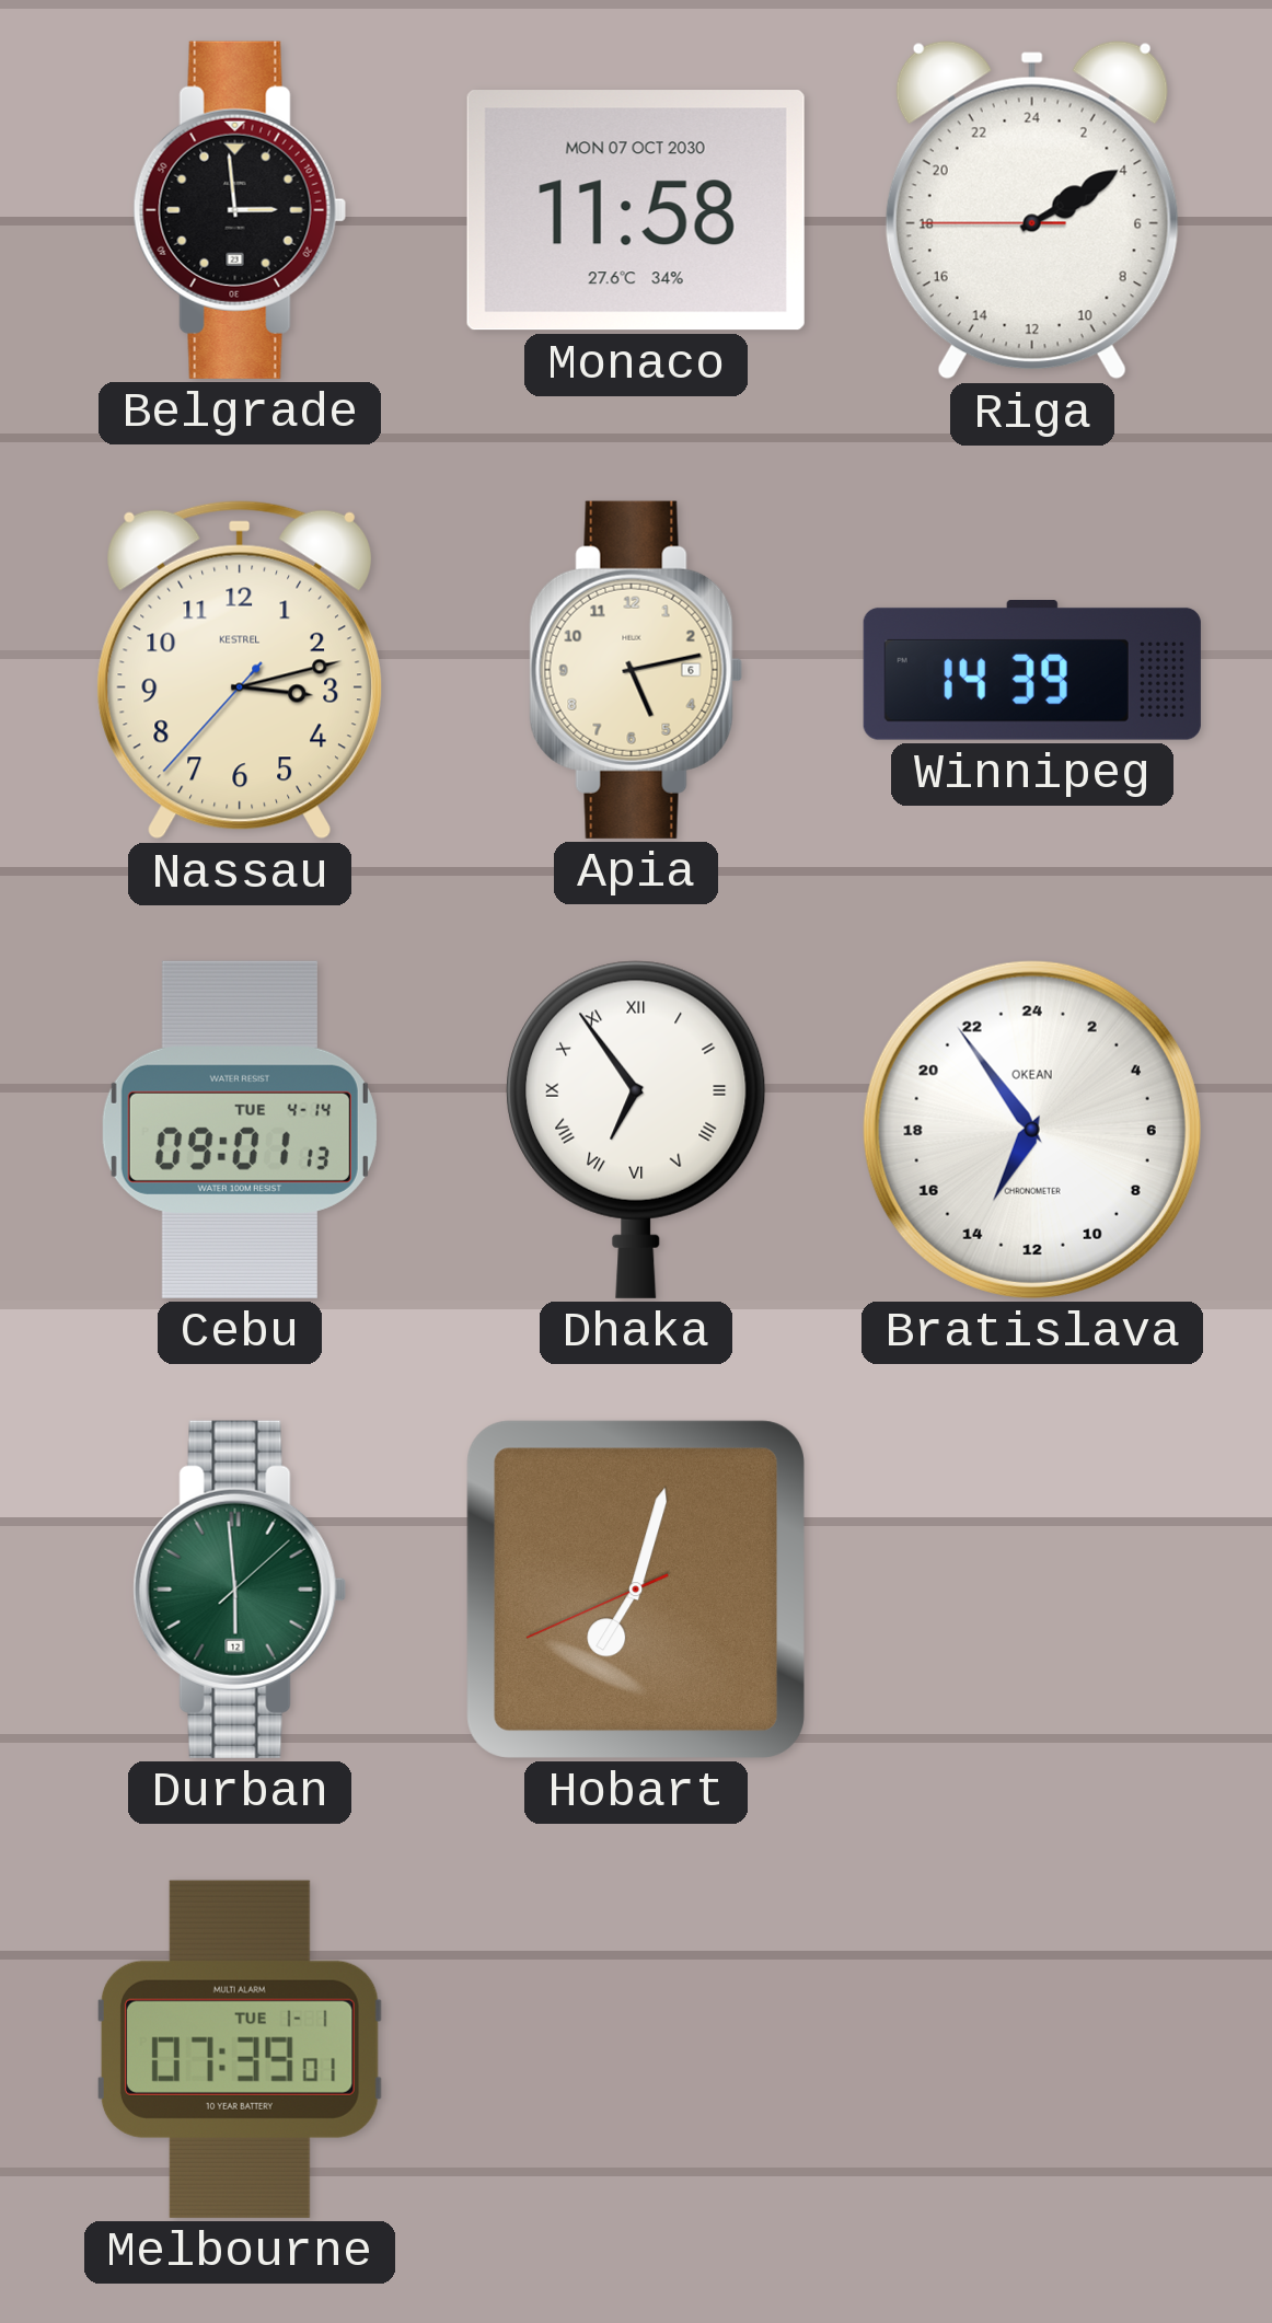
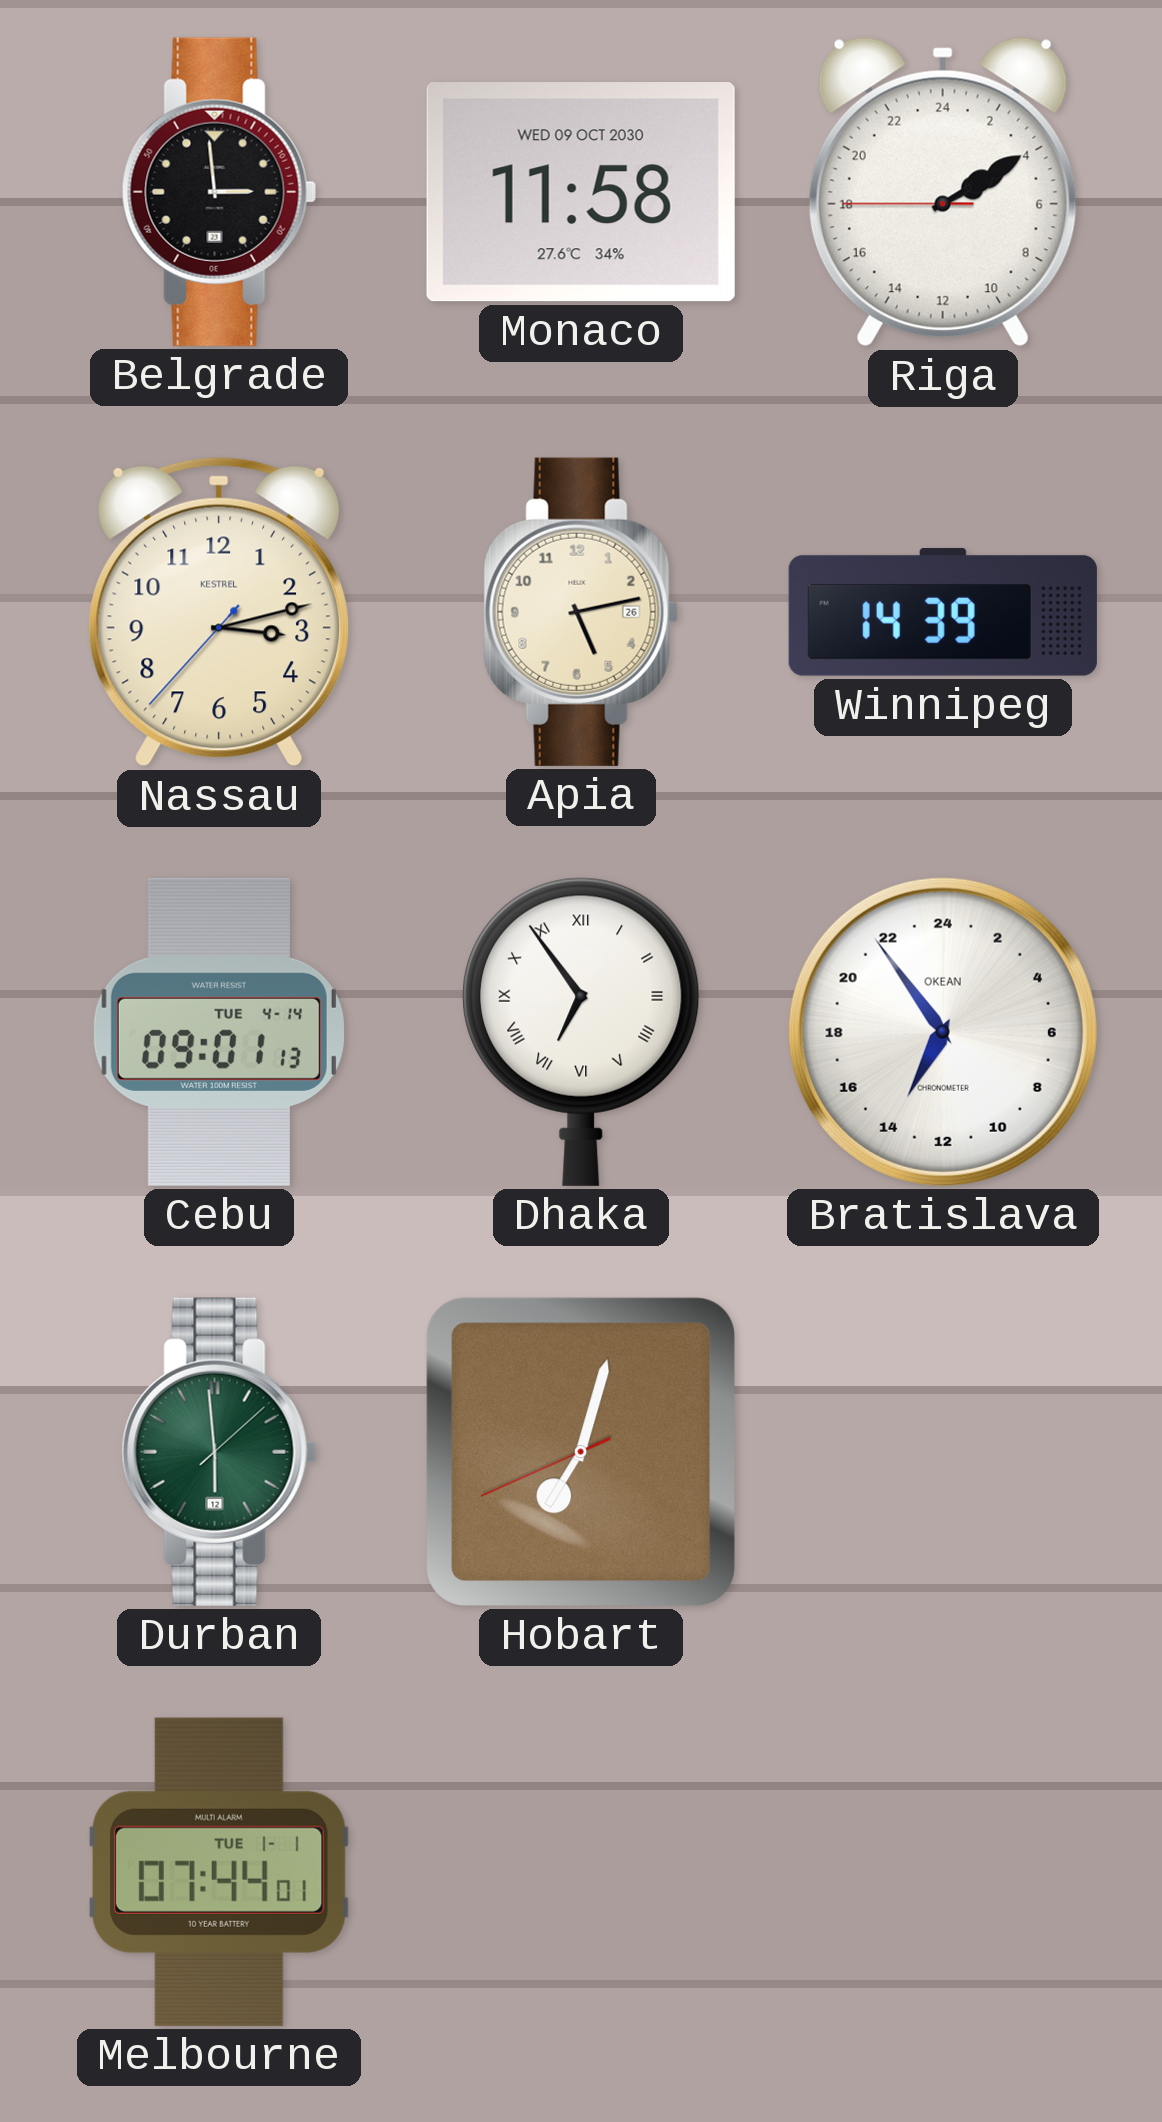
Monaco date: MON 07 OCT 2030 -> WED 09 OCT 2030
Apia date: 6 -> 26
Melbourne: 07:39 -> 07:44
